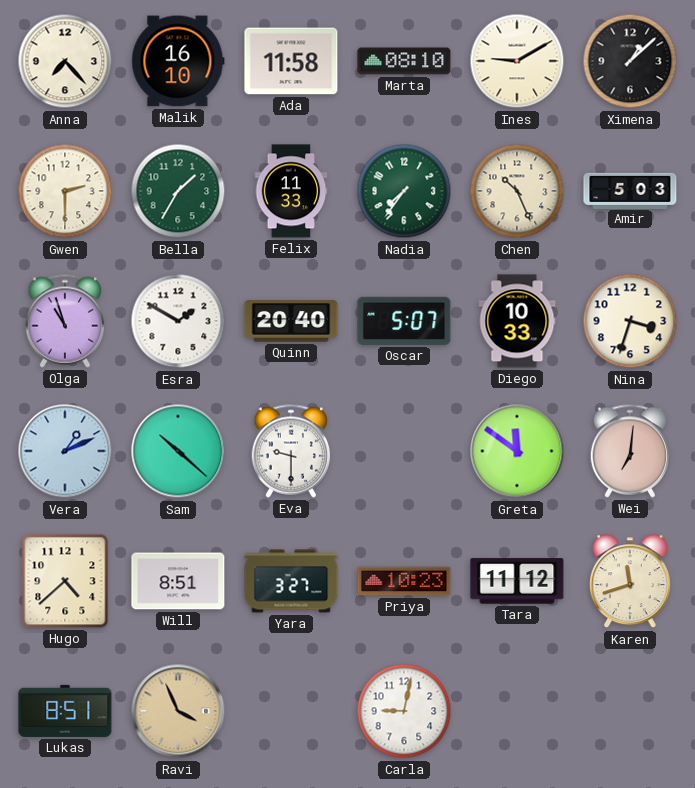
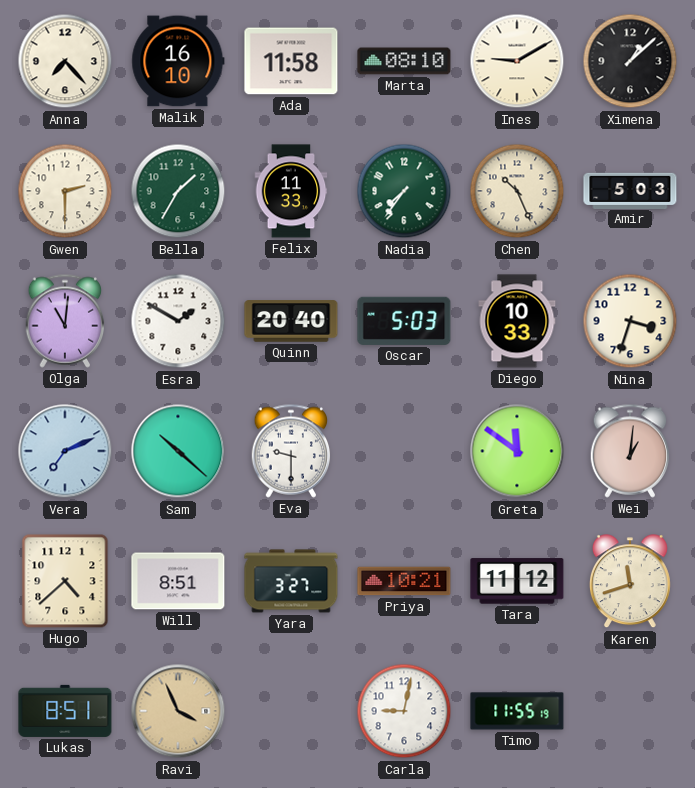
Olga: 10:57 -> 11:01
Oscar: 5:07 -> 5:03
Vera: 1:11 -> 7:11
Wei: 7:01 -> 1:01
Priya: 10:23 -> 10:21
Timo: none -> 11:55
